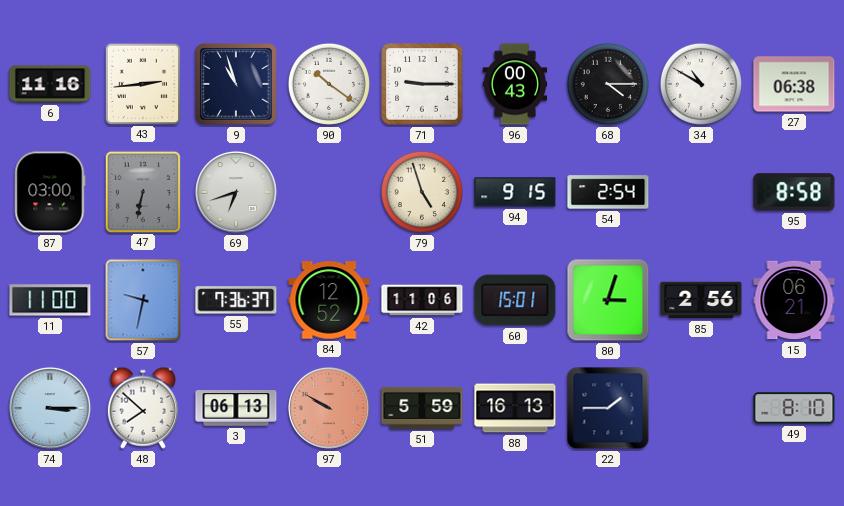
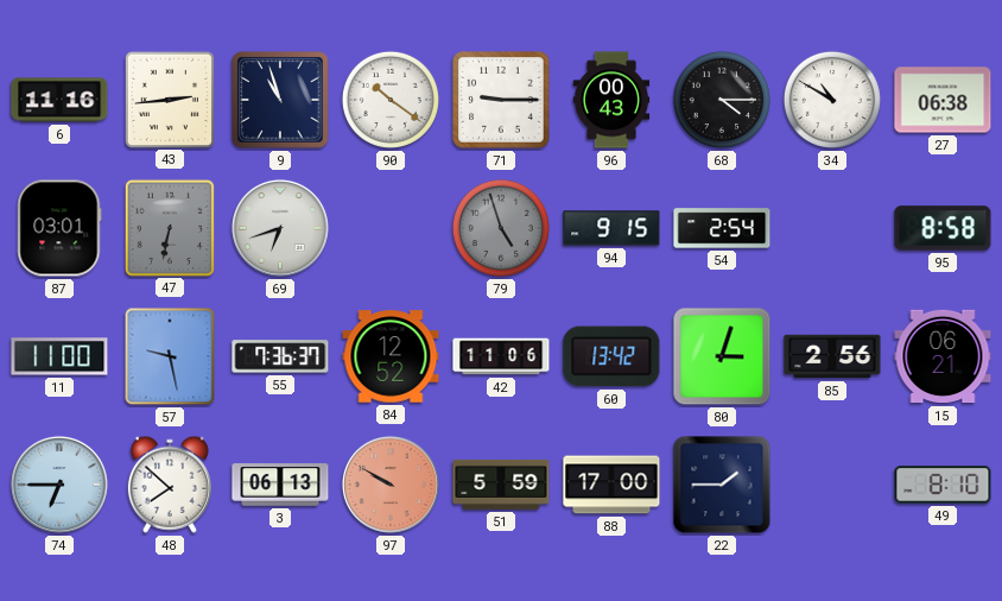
87: 03:00 -> 03:01
79 dial: cream -> grey
57: 9:32 -> 9:28
60: 15:01 -> 13:42
74: 3:15 -> 6:45
88: 16:13 -> 17:00
